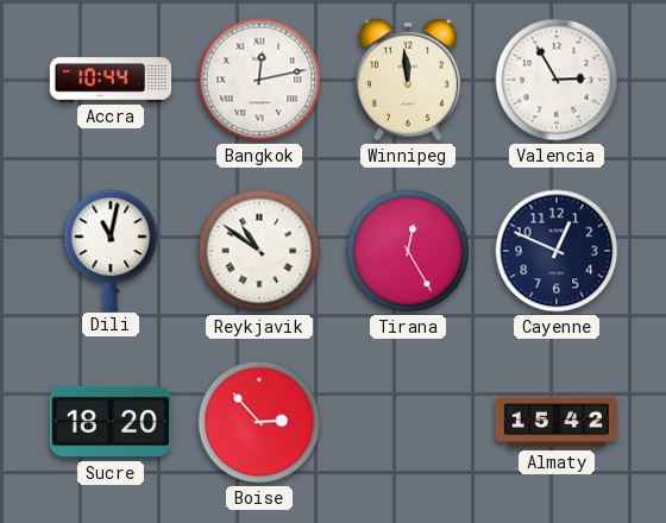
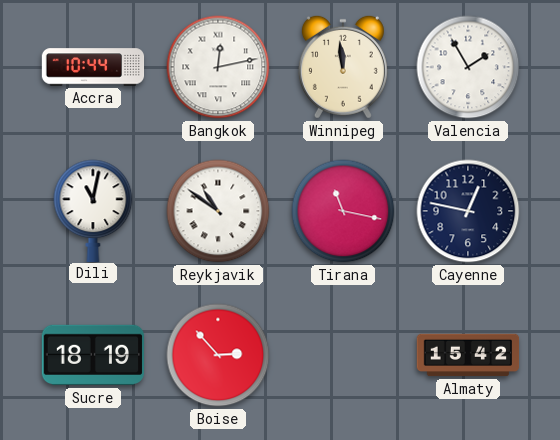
Valencia: 2:55 -> 1:55
Tirana: 12:25 -> 11:17
Cayenne: 12:49 -> 12:47
Sucre: 18:20 -> 18:19
